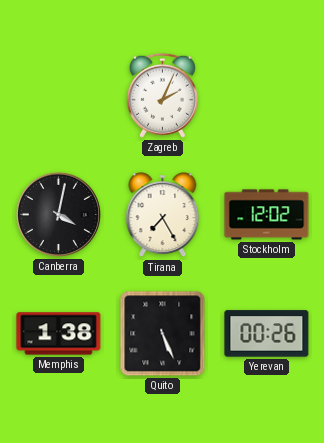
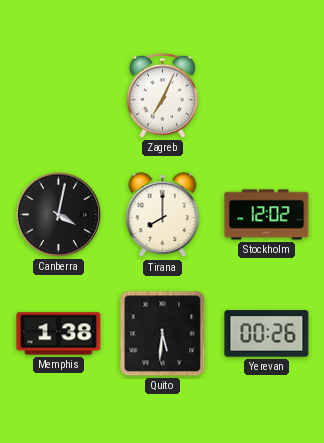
Zagreb: 2:04 -> 7:04
Tirana: 7:25 -> 8:00
Quito: 5:26 -> 5:31
